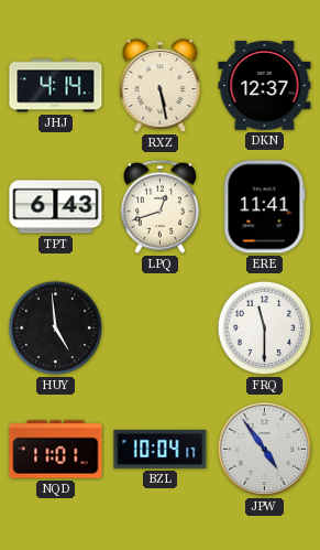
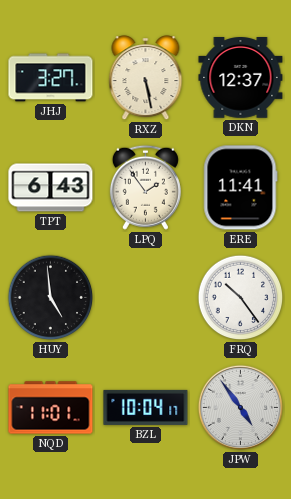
JHJ: 4:14 -> 3:27
LPQ: 12:42 -> 1:54
FRQ: 11:30 -> 10:24
